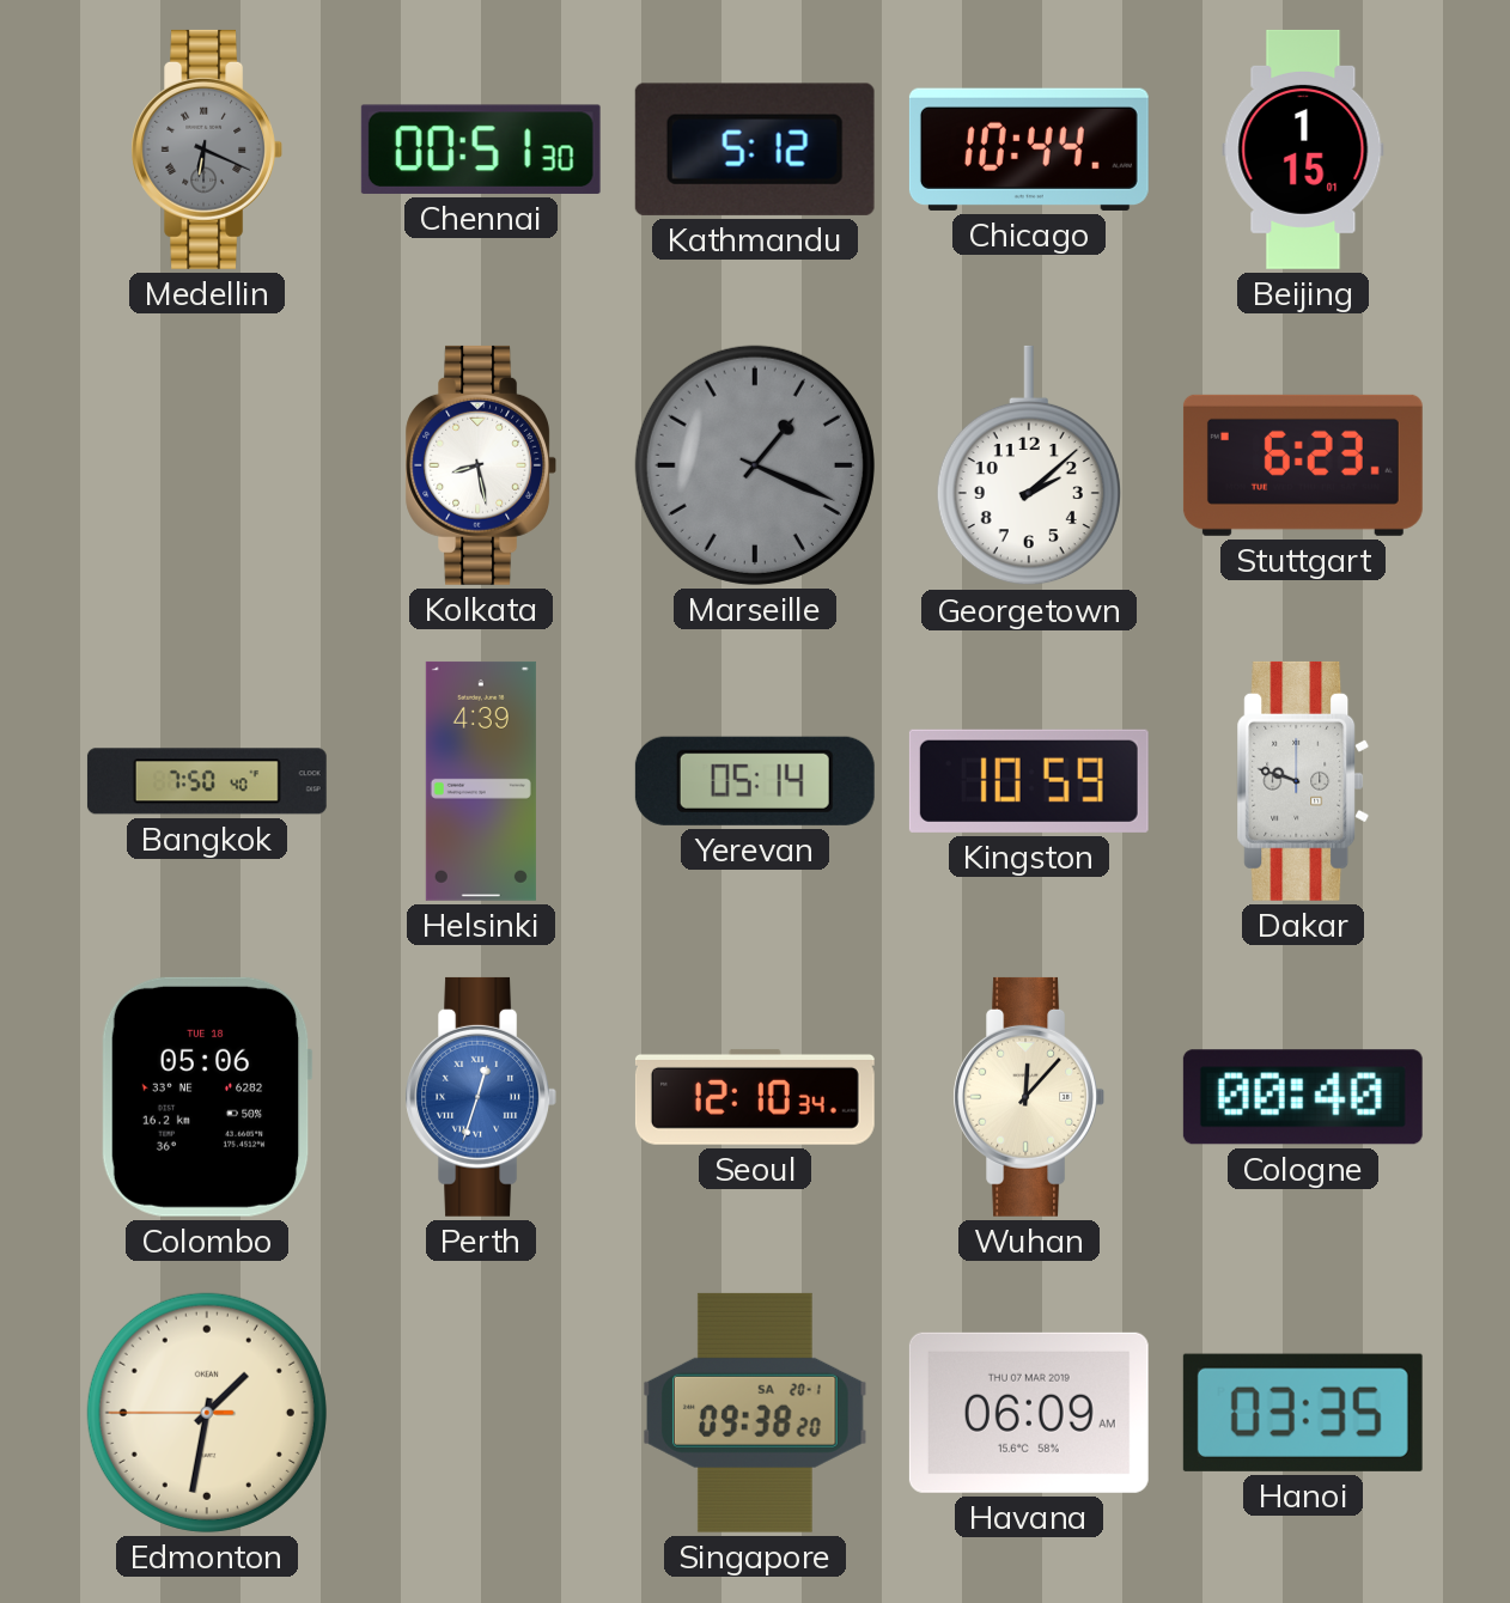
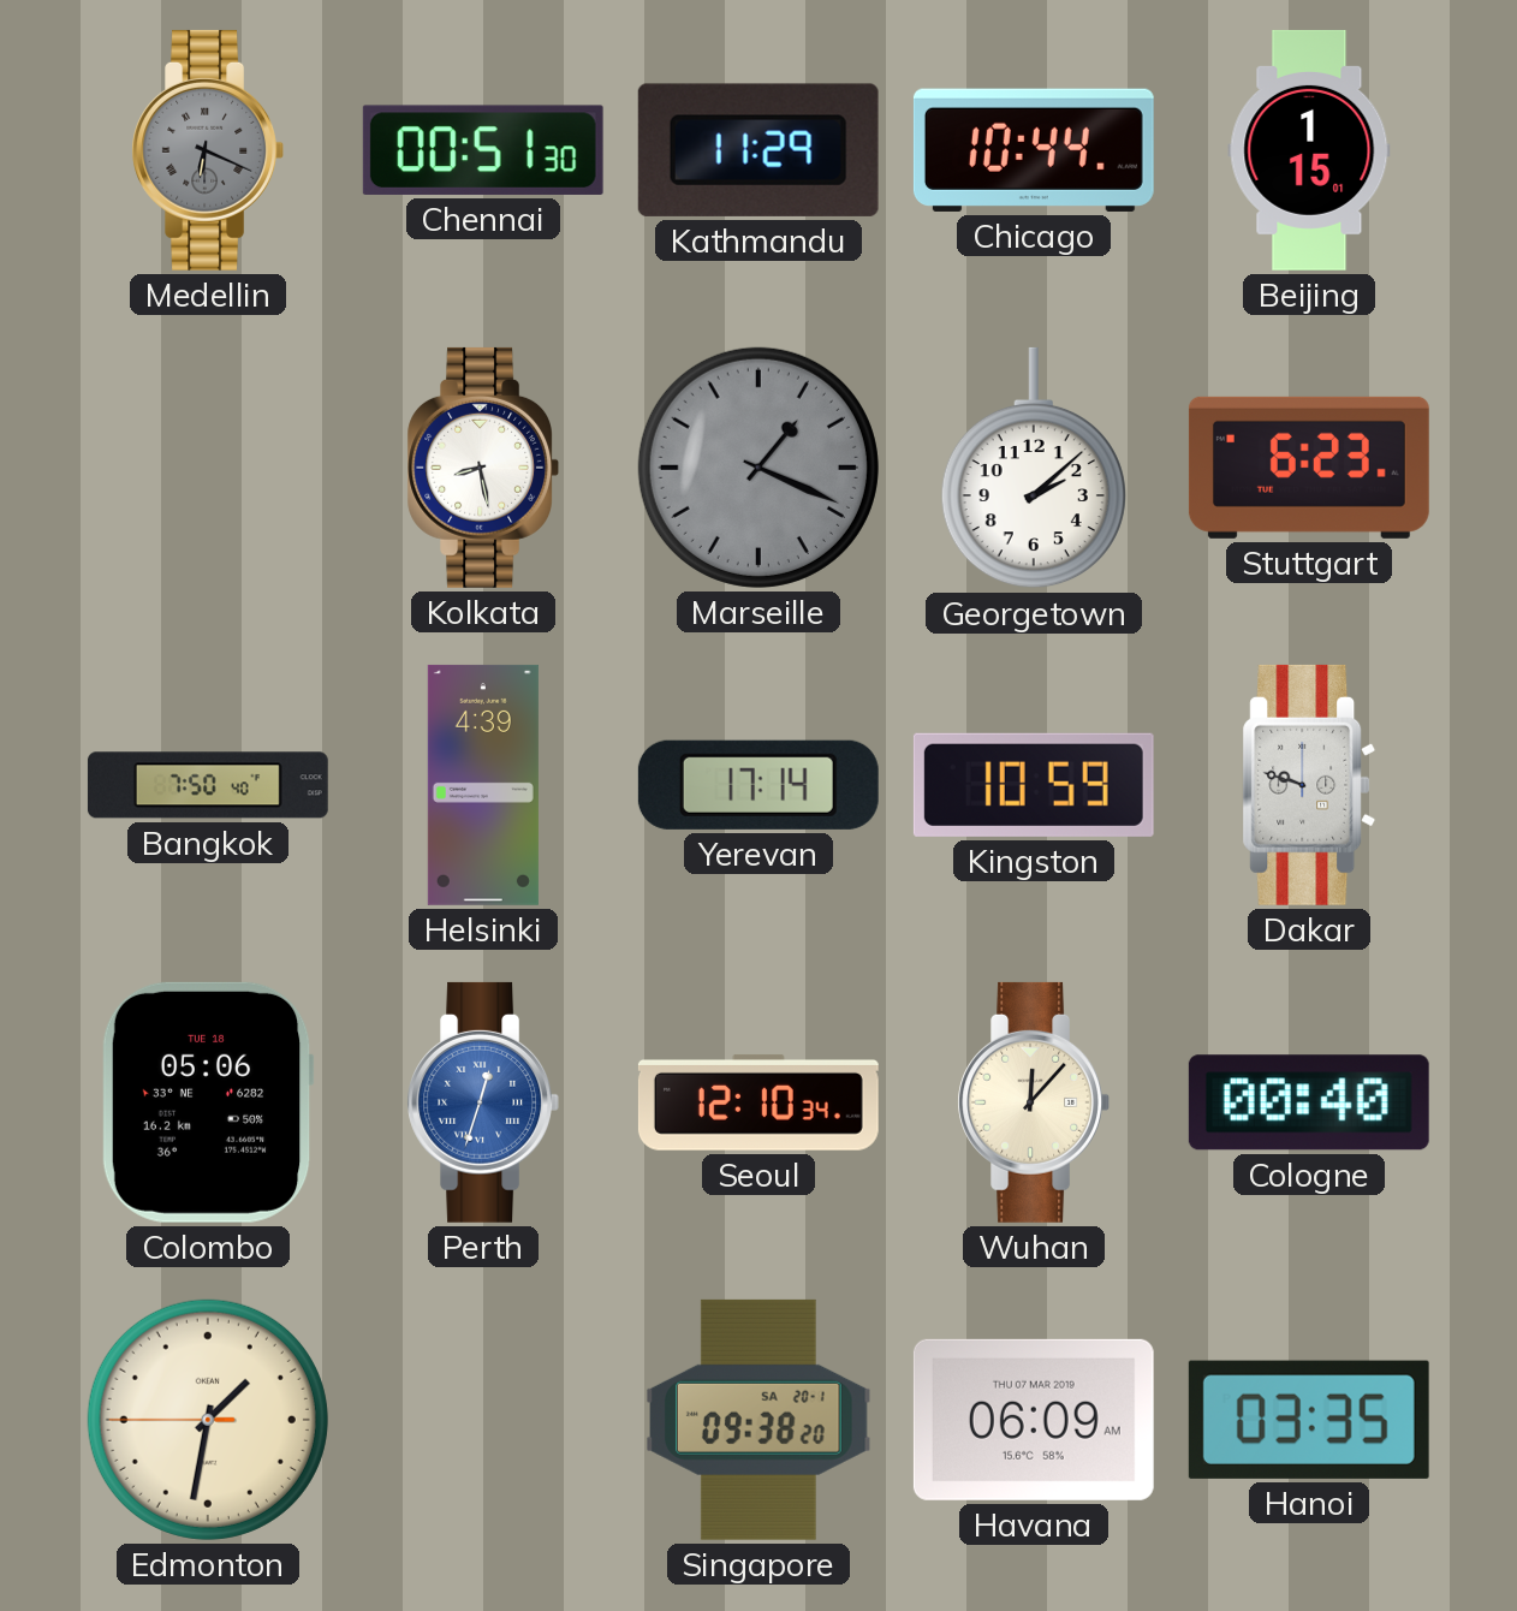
Kathmandu: 5:12 -> 11:29
Yerevan: 05:14 -> 17:14
